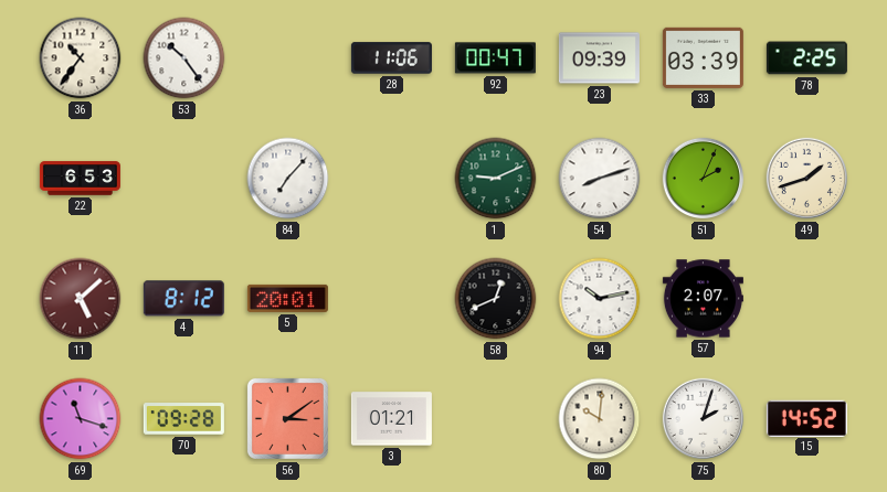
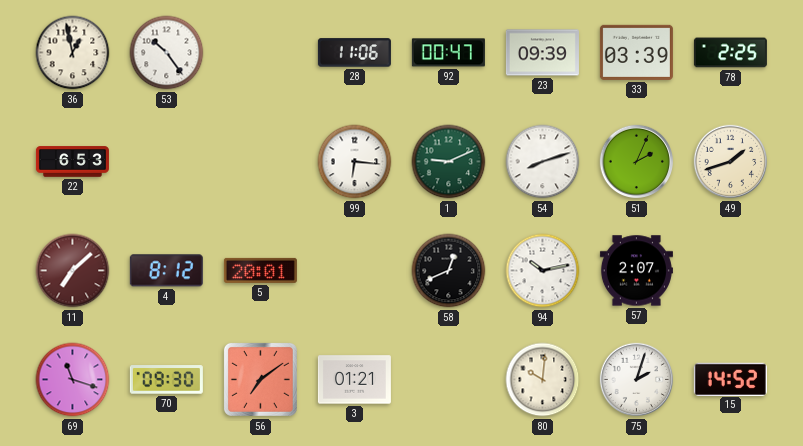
36: 10:36 -> 12:58
84: 7:07 -> none
99: none -> 6:16
11: 5:08 -> 7:08
70: 09:28 -> 09:30
56: 3:09 -> 7:09
